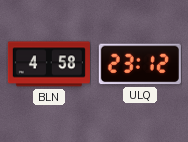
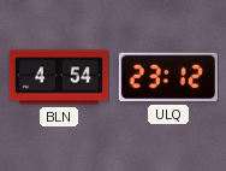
BLN: 4:58 -> 4:54
